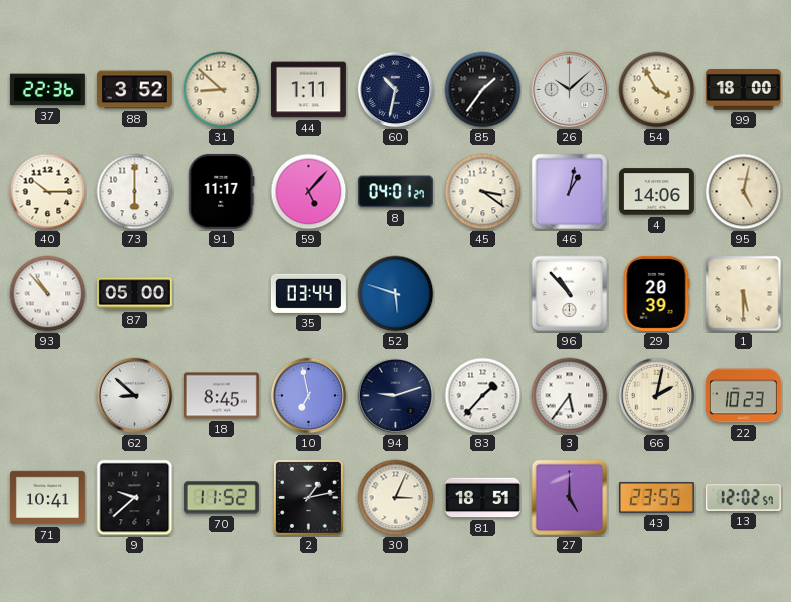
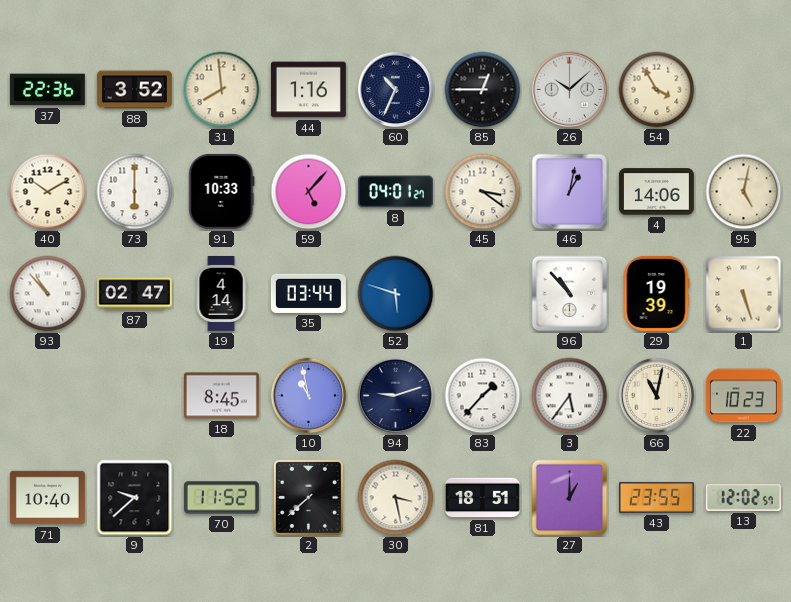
31: 8:52 -> 7:59
44: 1:11 -> 1:16
60: 10:32 -> 10:34
85: 1:36 -> 12:45
99: 18:00 -> none
40: 10:15 -> 10:10
91: 11:17 -> 10:33
87: 05:00 -> 02:47
19: none -> 4:14
29: 20:39 -> 19:39
1: 5:30 -> 5:27
62: 8:52 -> none
10: 6:58 -> 10:58
66: 2:02 -> 11:02
71: 10:41 -> 10:40
2: 1:13 -> 7:38
30: 3:04 -> 3:28
27: 5:00 -> 1:00
